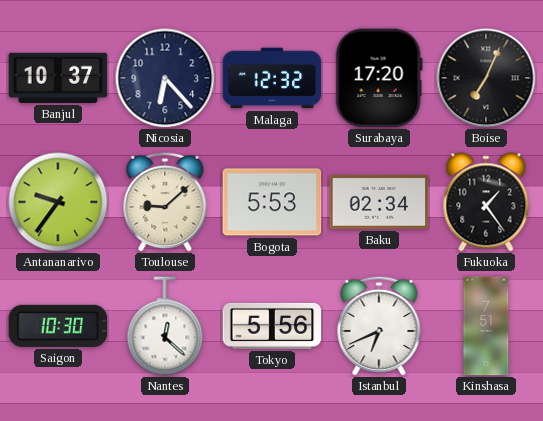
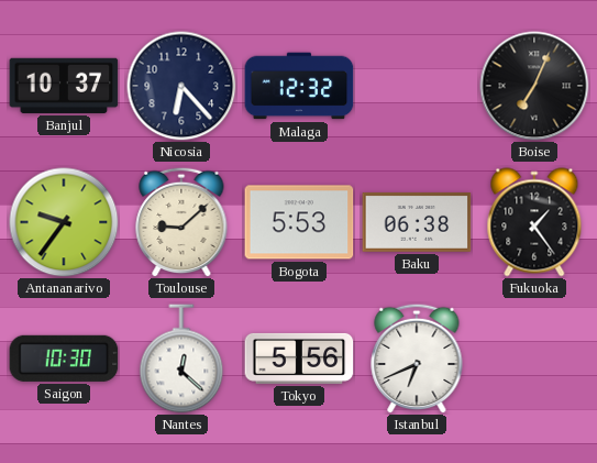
Surabaya: 17:20 -> none
Baku: 02:34 -> 06:38
Kinshasa: 7:51 -> none
